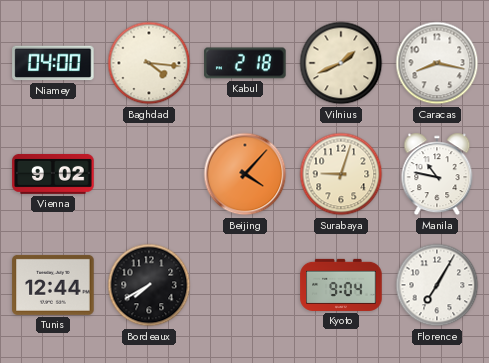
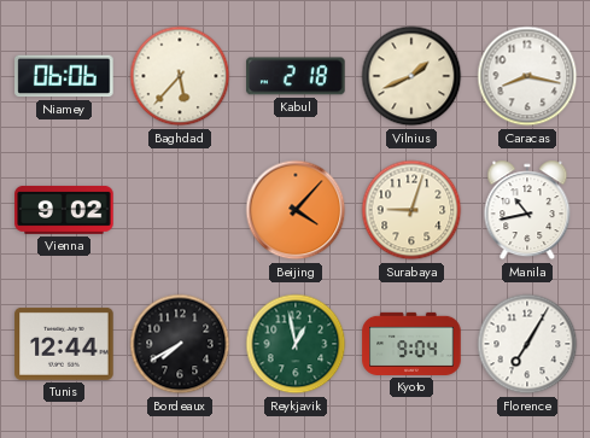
Niamey: 04:00 -> 06:06
Baghdad: 4:16 -> 5:37
Manila: 10:47 -> 10:43
Reykjavik: none -> 12:58
